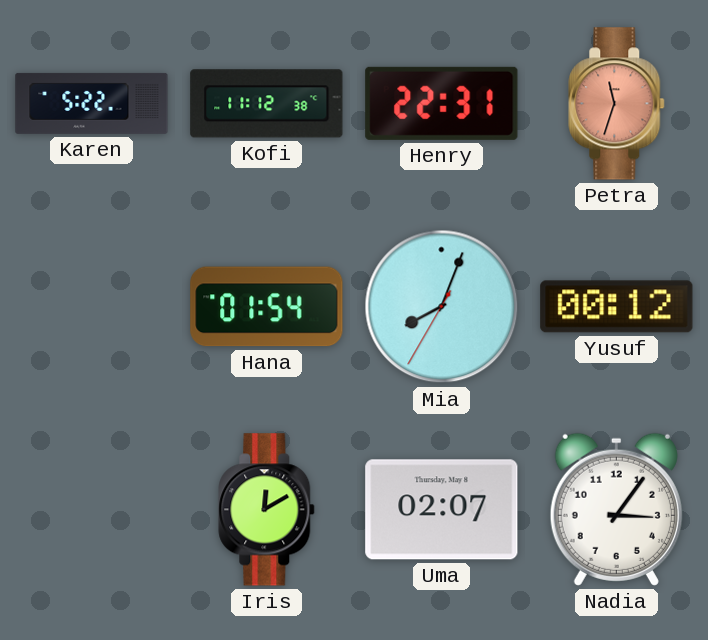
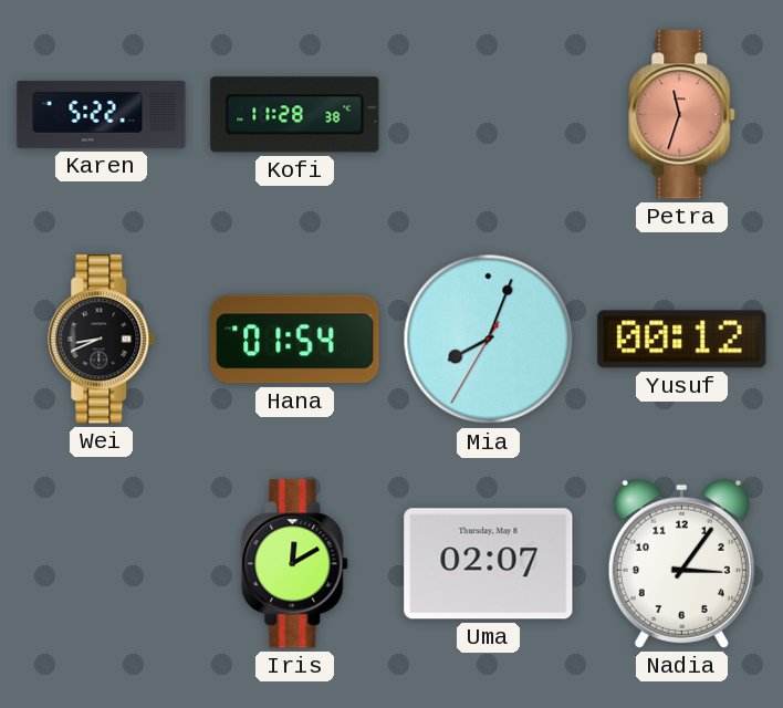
Kofi: 11:12 -> 11:28
Henry: 22:31 -> none
Wei: none -> 8:41
